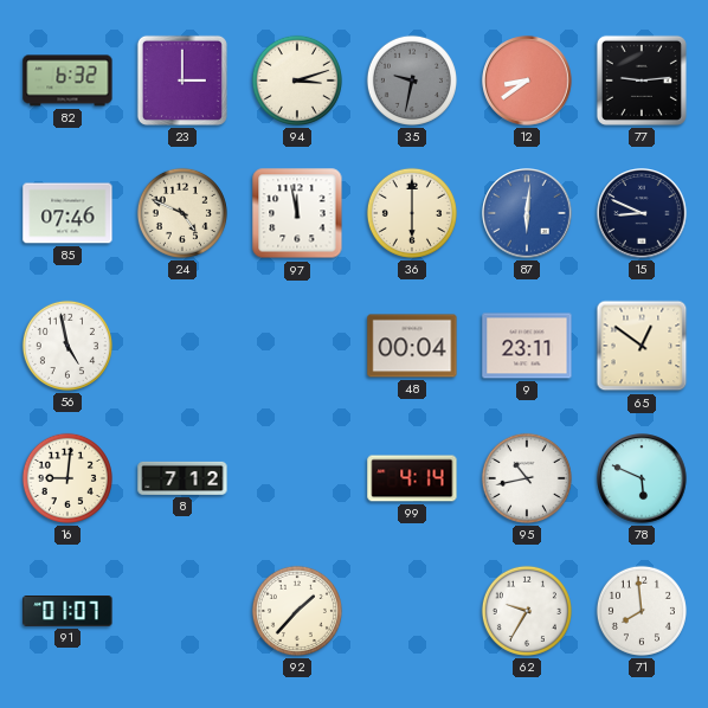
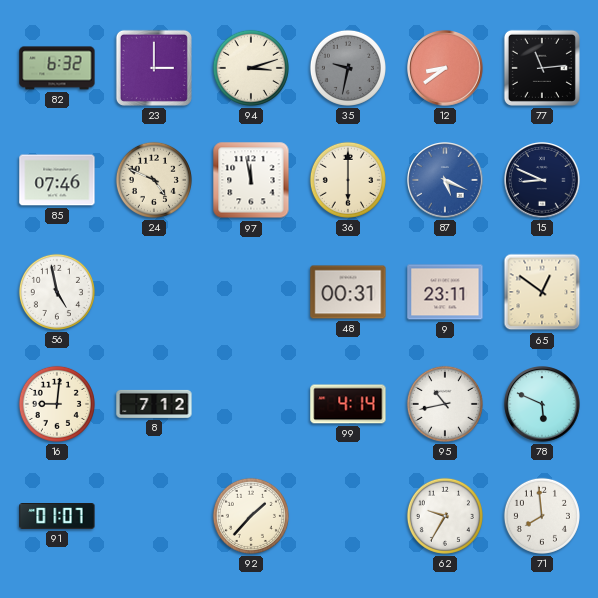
77: 9:14 -> 11:14
87: 6:01 -> 5:19
48: 00:04 -> 00:31
